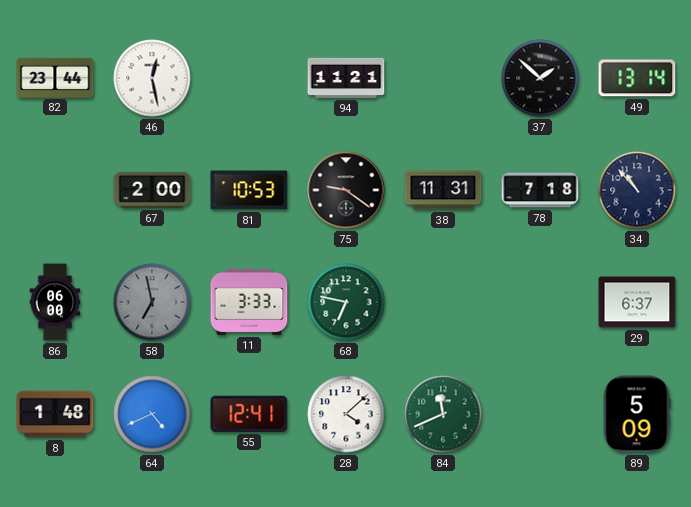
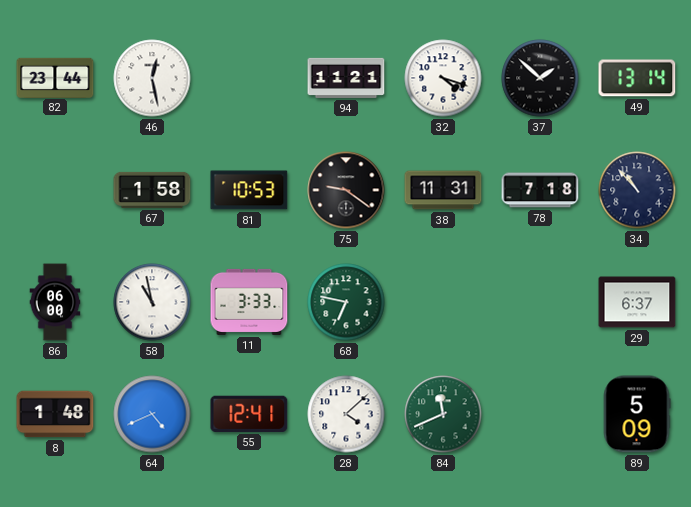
32: none -> 4:18
67: 2:00 -> 1:58
58: 6:58 -> 10:58
58 dial: grey -> white
